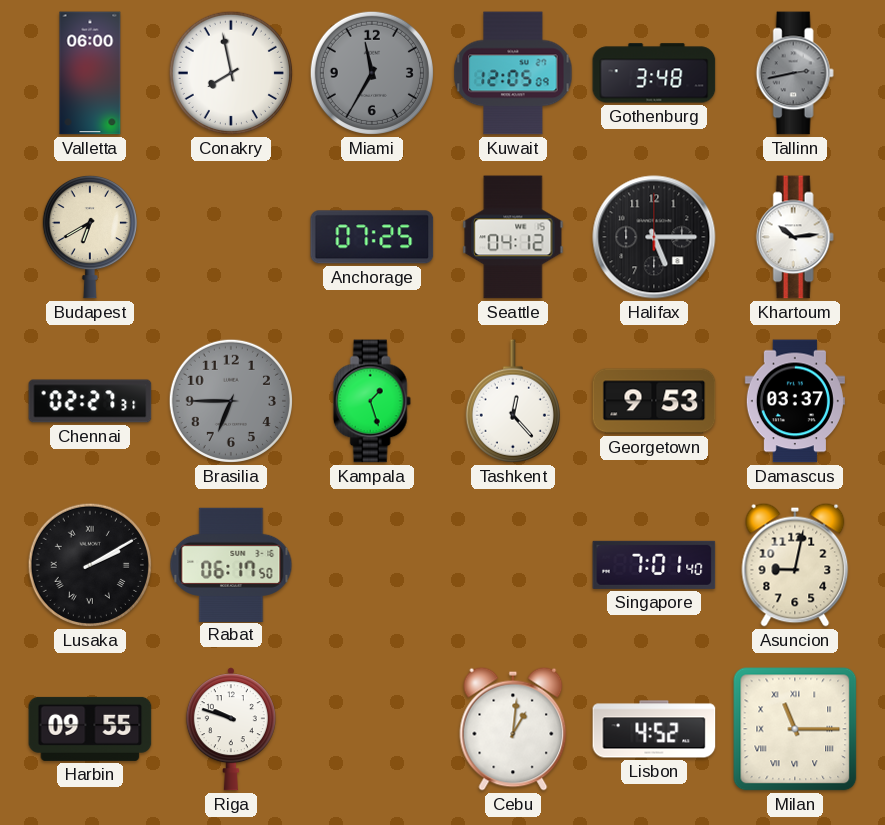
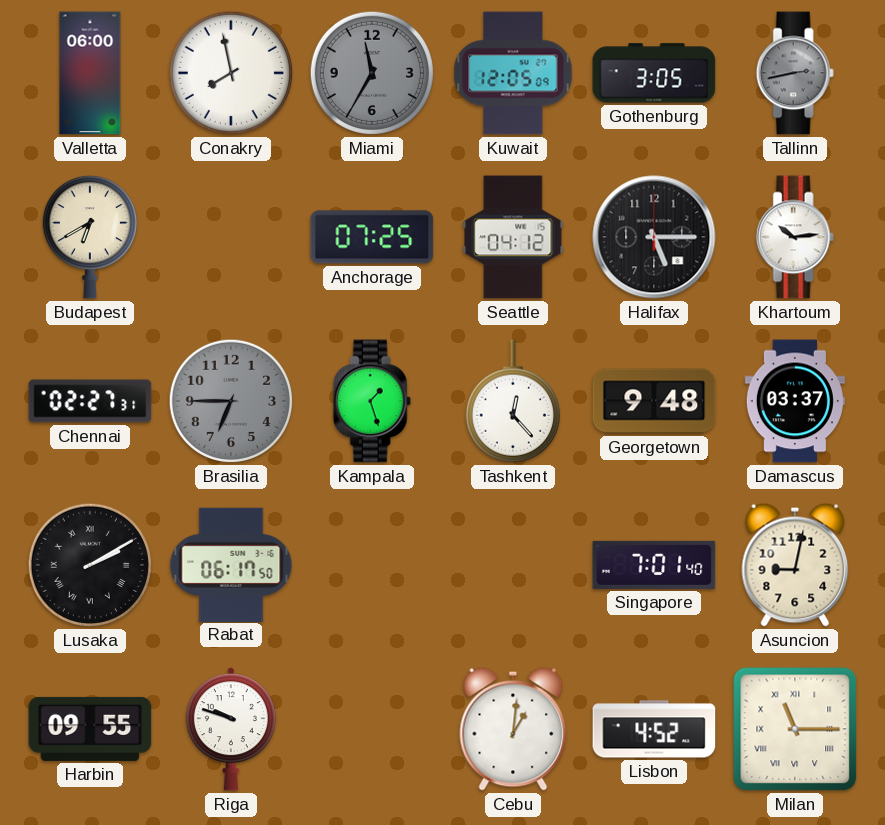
Gothenburg: 3:48 -> 3:05
Georgetown: 9:53 -> 9:48
